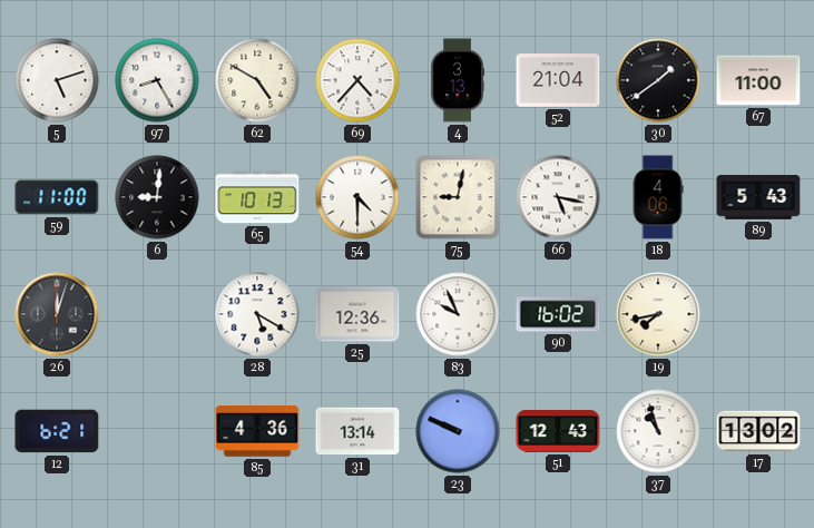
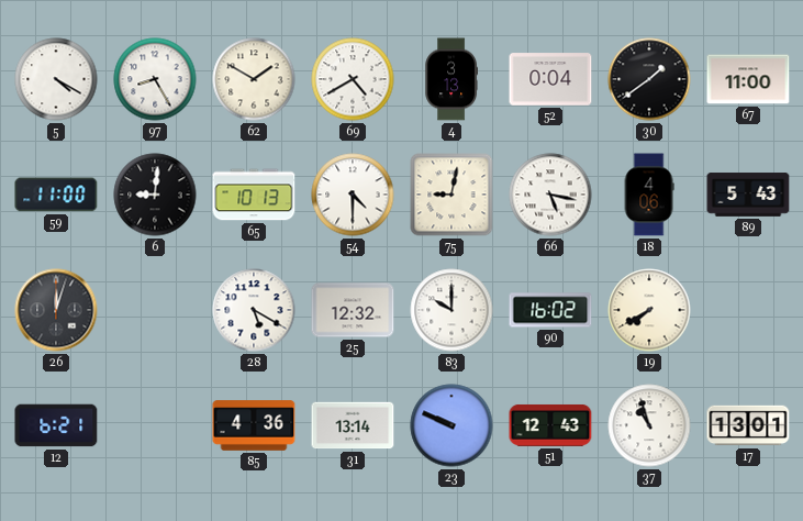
5: 5:12 -> 4:20
62: 4:50 -> 1:50
69: 4:37 -> 4:40
52: 21:04 -> 0:04
25: 12:36 -> 12:32
83: 9:56 -> 10:00
19: 7:43 -> 7:40
17: 13:02 -> 13:01
